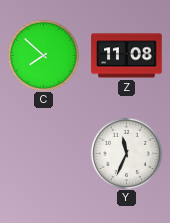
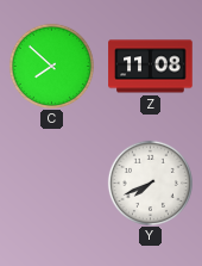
Y: 11:34 -> 7:41
